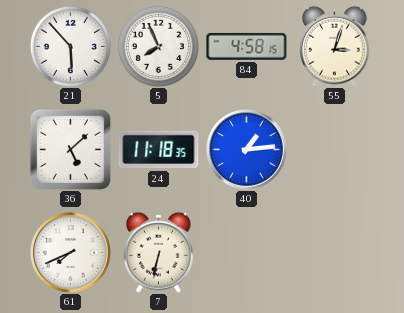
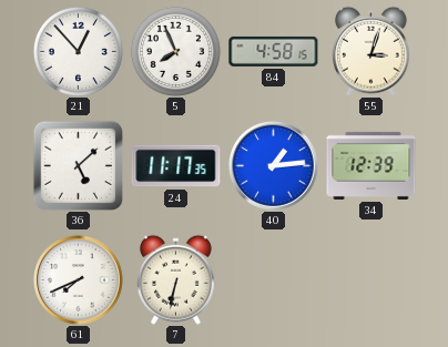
21: 5:53 -> 12:53
24: 11:18 -> 11:17
34: none -> 12:39
